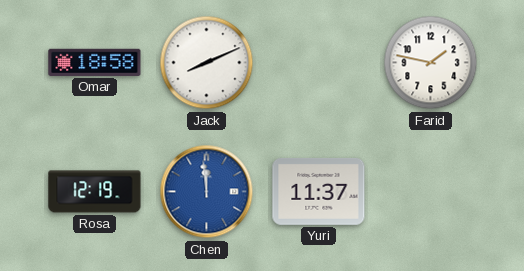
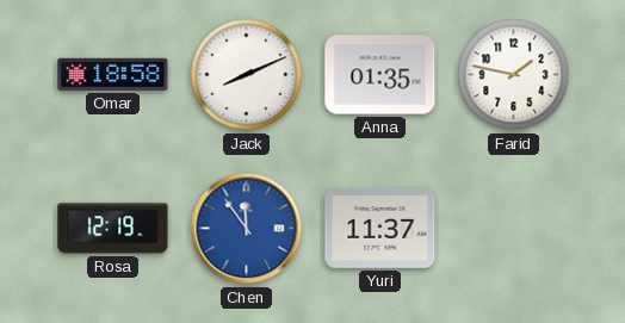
Anna: none -> 01:35
Chen: 11:59 -> 11:54
